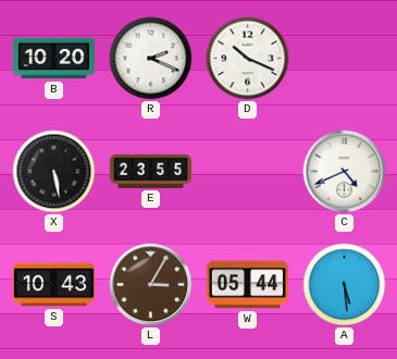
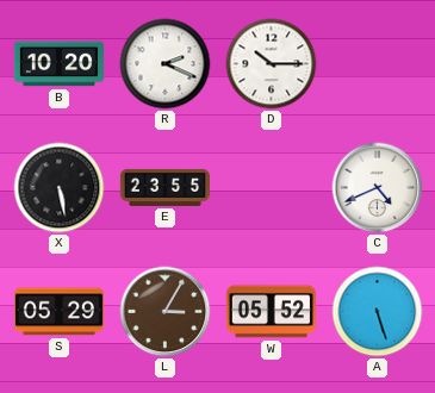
D: 10:19 -> 10:15
S: 10:43 -> 05:29
W: 05:44 -> 05:52
A: 5:29 -> 5:27
